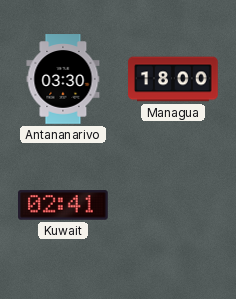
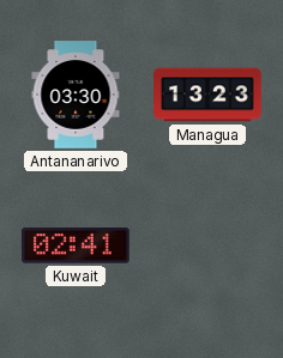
Managua: 18:00 -> 13:23
